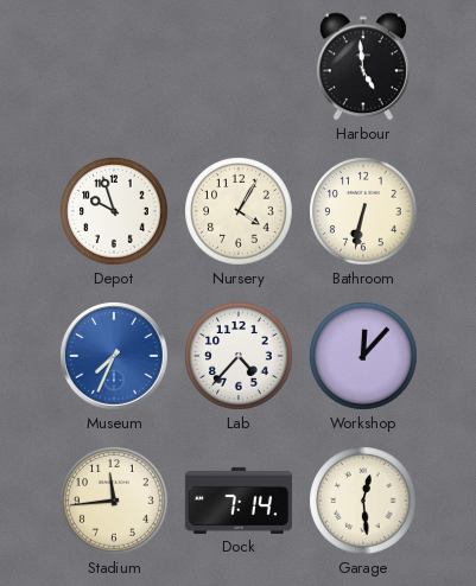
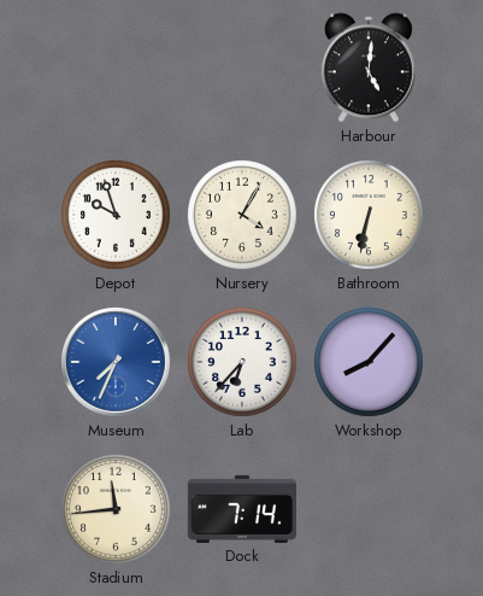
Harbour: 4:59 -> 5:01
Lab: 4:37 -> 6:37
Workshop: 12:07 -> 8:07
Garage: 12:29 -> none
